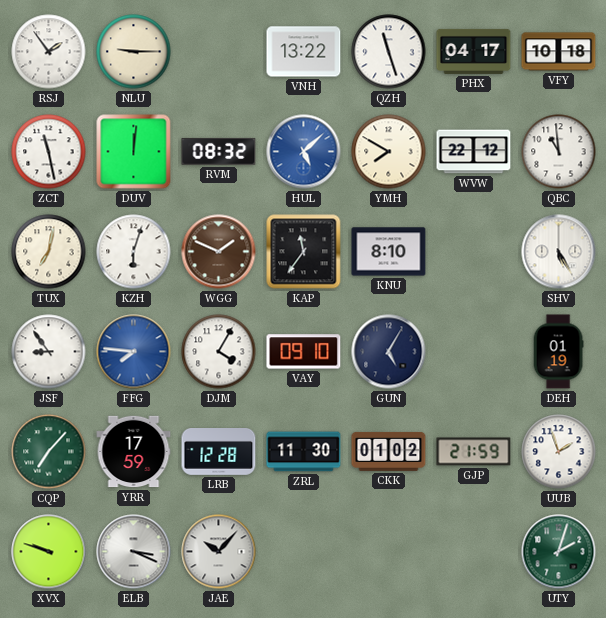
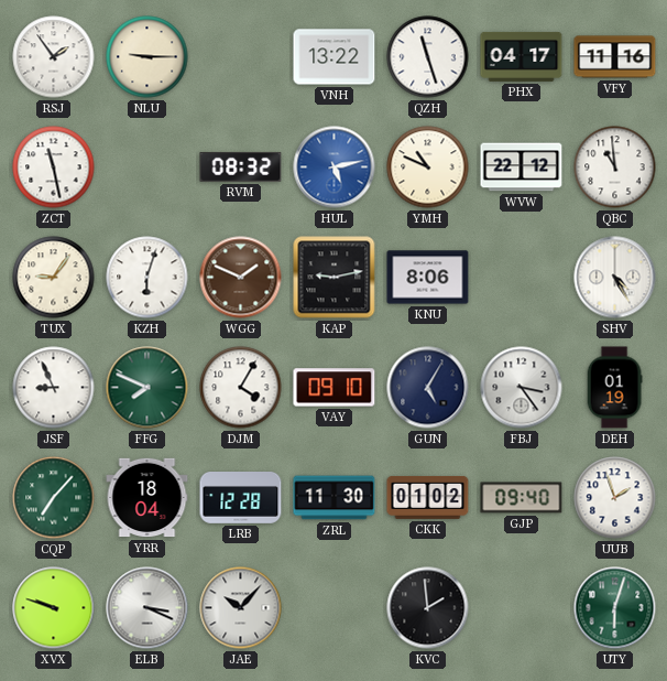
VFY: 10:18 -> 11:16
DUV: 12:01 -> none
HUL: 5:08 -> 5:13
YMH: 7:50 -> 10:49
TUX: 7:02 -> 9:06
KAP: 11:36 -> 9:13
KNU: 8:10 -> 8:06
SHV: 5:25 -> 4:25
JSF: 8:54 -> 8:56
FFG: 7:46 -> 7:49
FFG dial: blue -> green
FBJ: none -> 3:24
YRR: 17:59 -> 18:04
GJP: 21:59 -> 09:40
KVC: none -> 1:59
UTY: 2:03 -> 6:03
